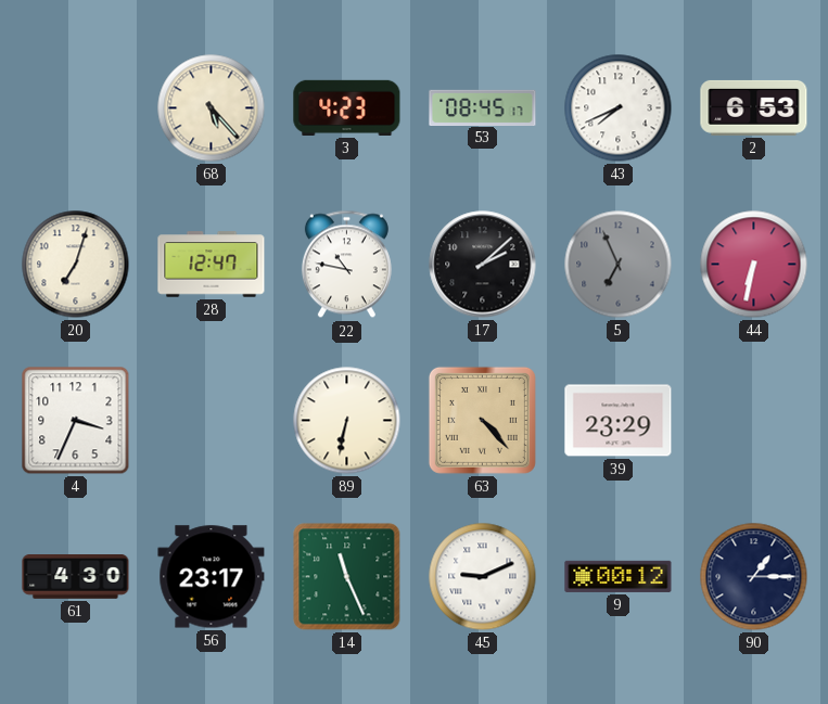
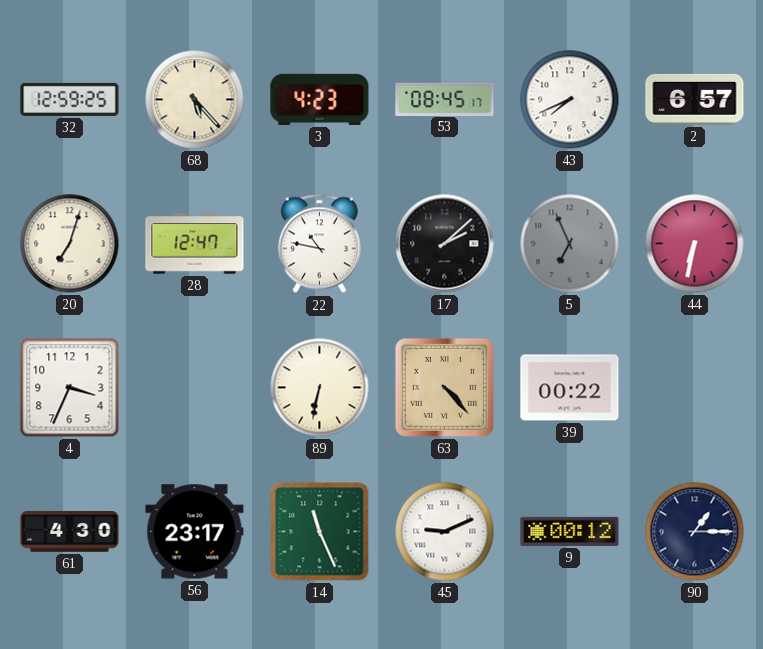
32: none -> 12:59
2: 6:53 -> 6:57
39: 23:29 -> 00:22
